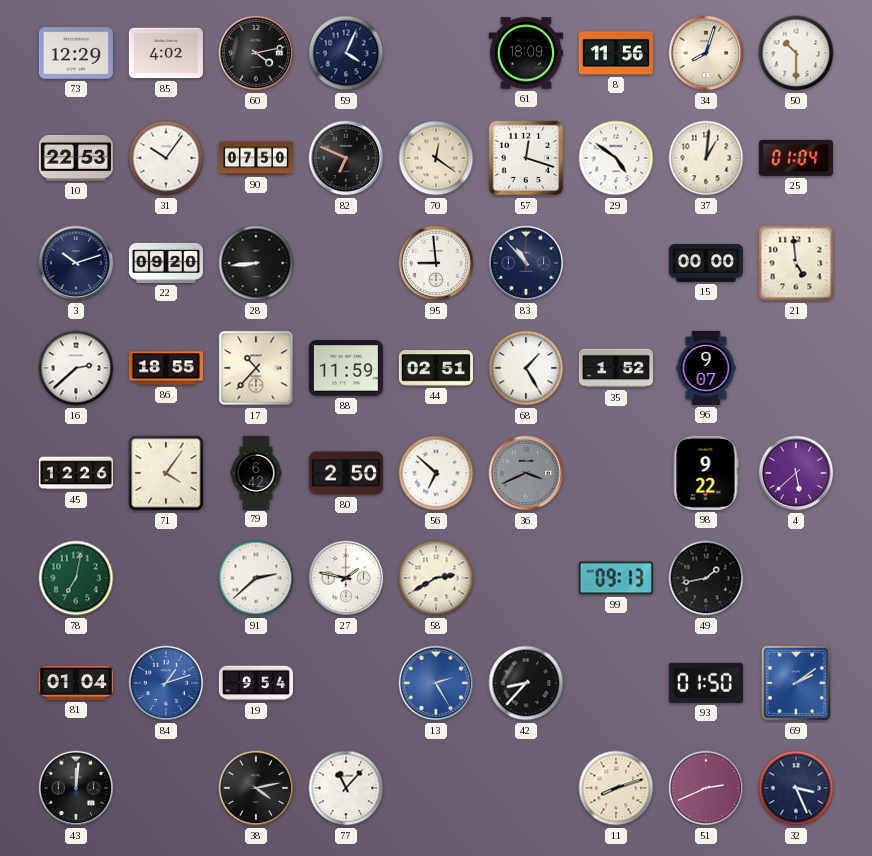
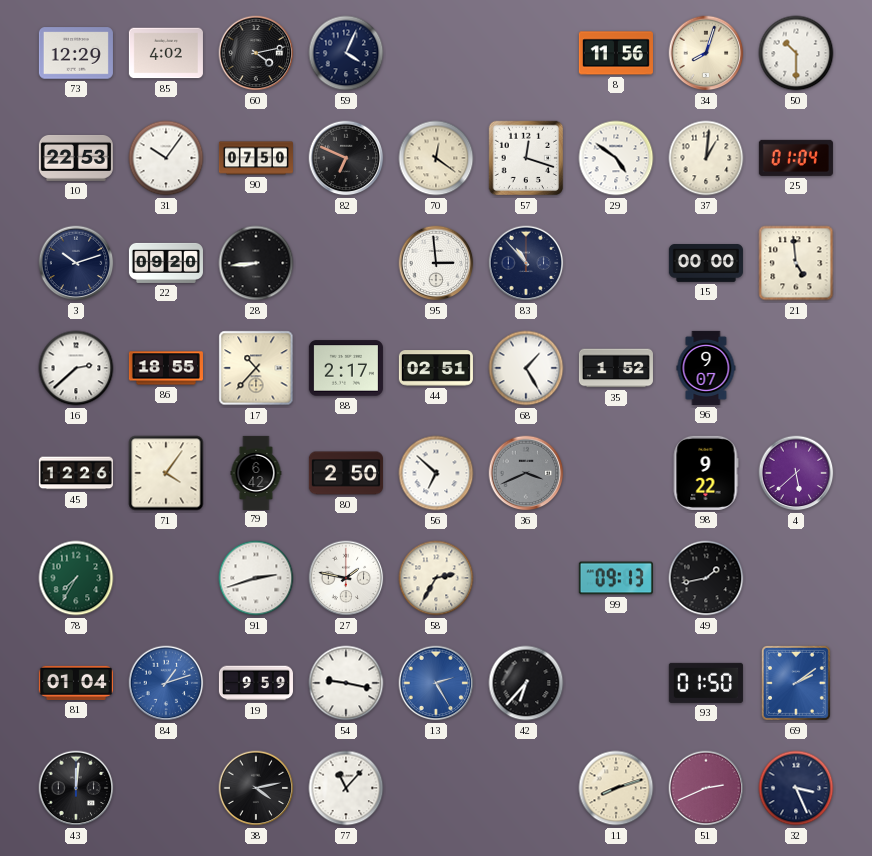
61: 18:09 -> none
95: 8:59 -> 2:59
88: 11:59 -> 2:17
78: 7:02 -> 7:35
91: 2:38 -> 2:42
58: 2:40 -> 2:35
19: 9:54 -> 9:59
54: none -> 9:17
42: 8:37 -> 6:37
